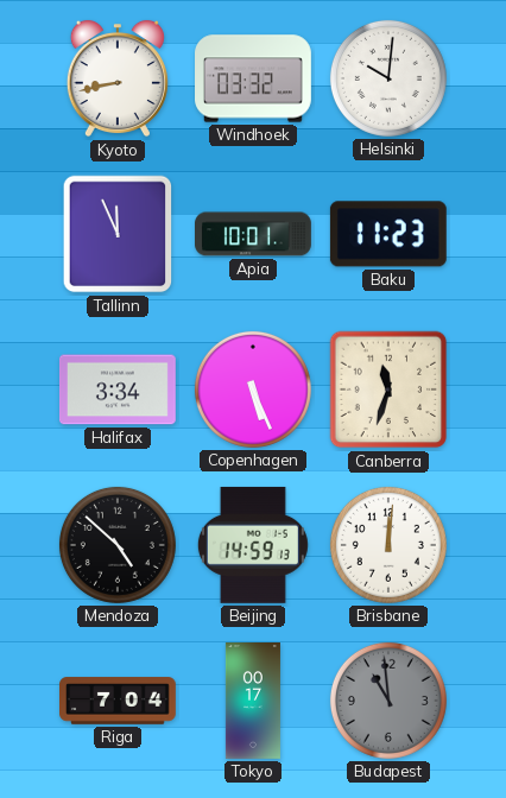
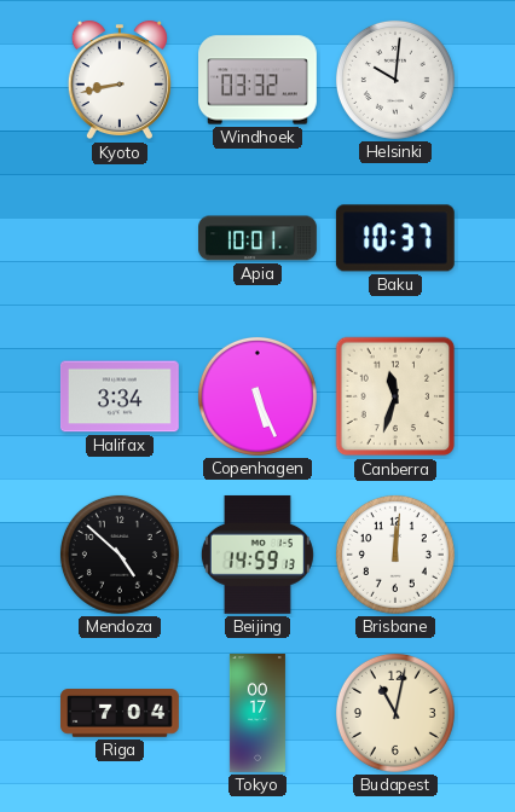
Tallinn: 11:56 -> none
Baku: 11:23 -> 10:37
Budapest: 10:59 -> 11:02
Budapest dial: grey -> cream
